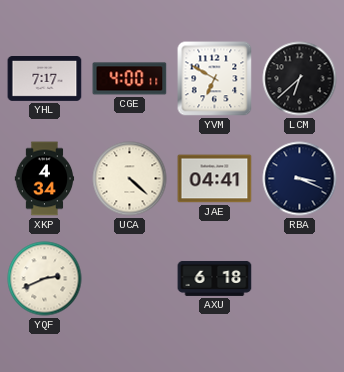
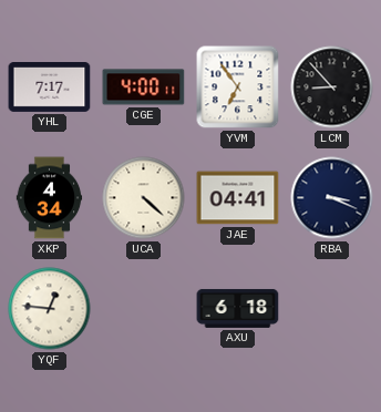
YVM: 6:50 -> 6:54
LCM: 6:38 -> 8:53
YQF: 2:41 -> 12:46
